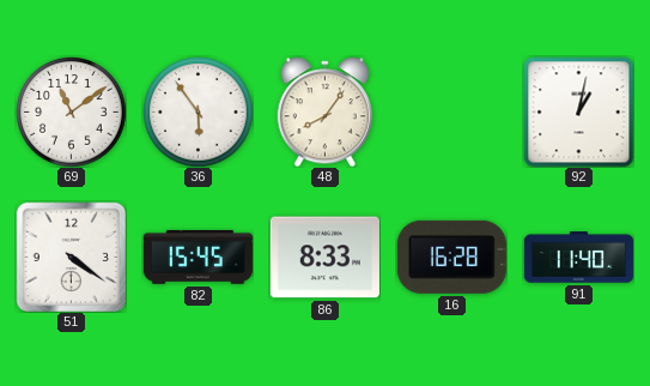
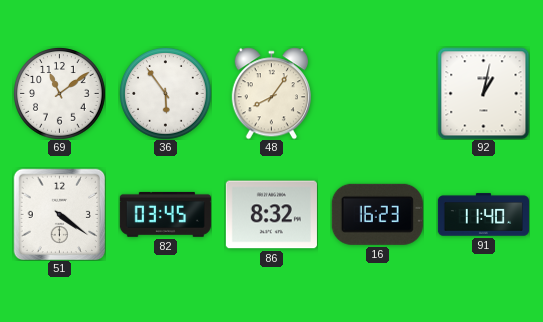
82: 15:45 -> 03:45
86: 8:33 -> 8:32
16: 16:28 -> 16:23
